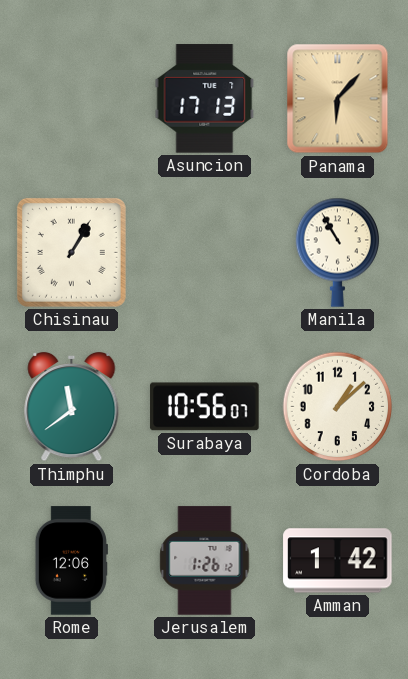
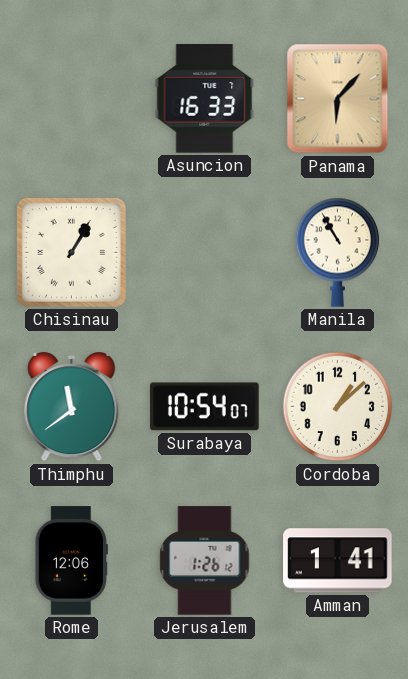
Asuncion: 17:13 -> 16:33
Surabaya: 10:56 -> 10:54
Amman: 1:42 -> 1:41
